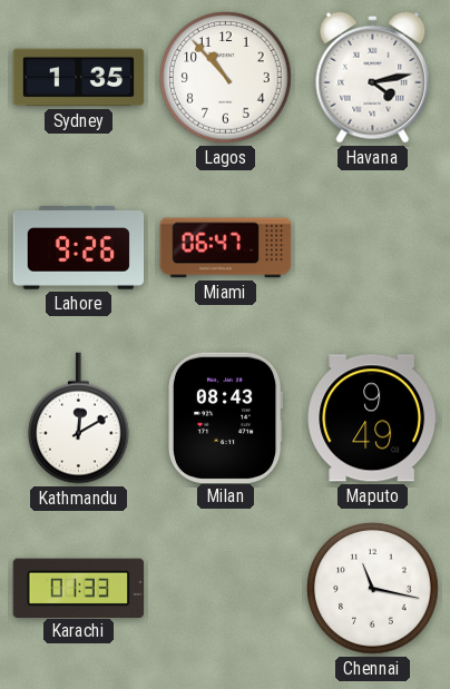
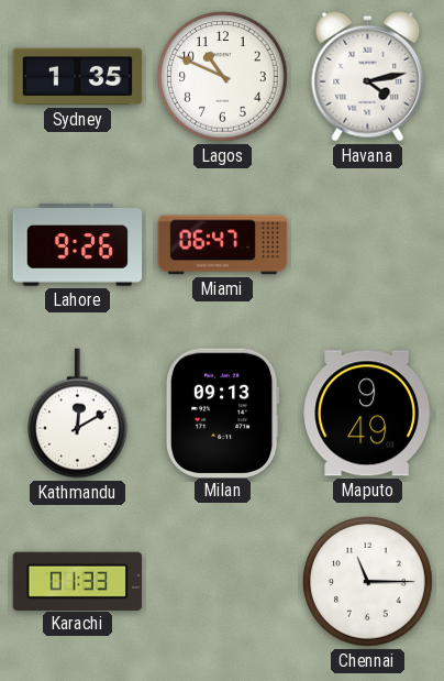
Lagos: 10:53 -> 10:49
Milan: 08:43 -> 09:13
Chennai: 11:17 -> 11:15
